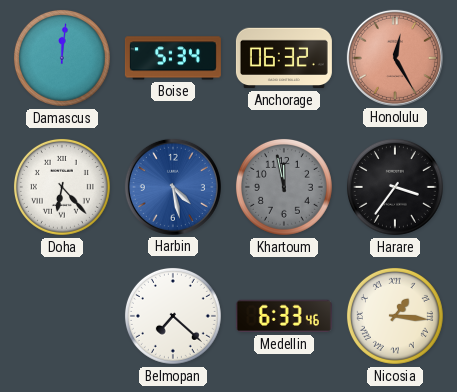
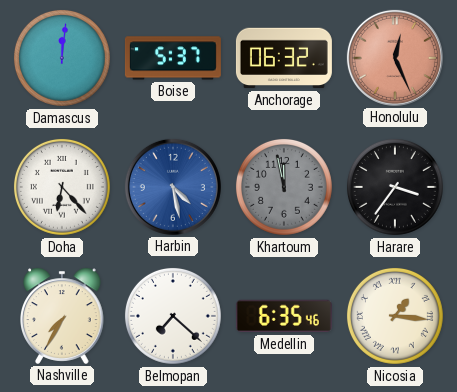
Boise: 5:34 -> 5:37
Honolulu: 12:25 -> 12:26
Nashville: none -> 7:35
Medellin: 6:33 -> 6:35
